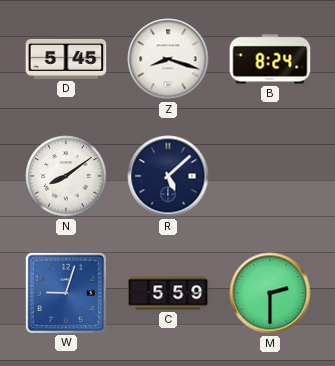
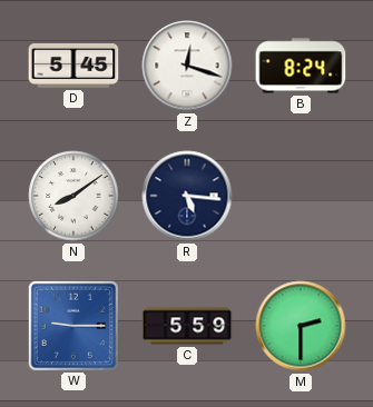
Z: 8:18 -> 12:18
R: 5:08 -> 5:16
W: 9:03 -> 9:15
